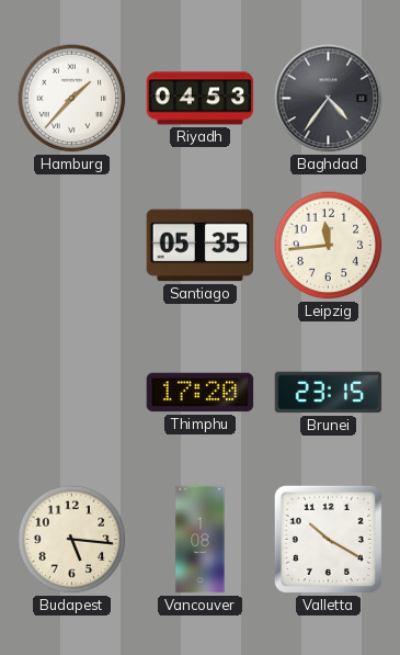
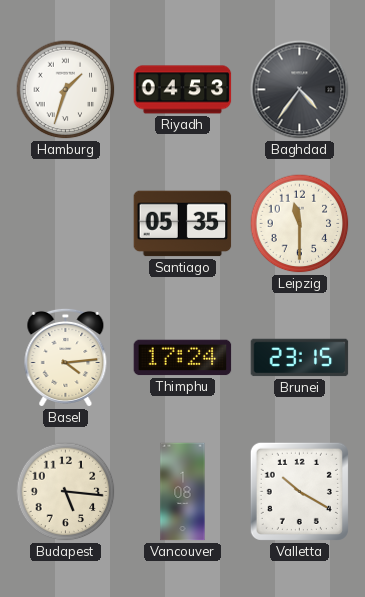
Hamburg: 1:37 -> 1:33
Leipzig: 11:44 -> 11:30
Basel: none -> 4:14
Thimphu: 17:20 -> 17:24
